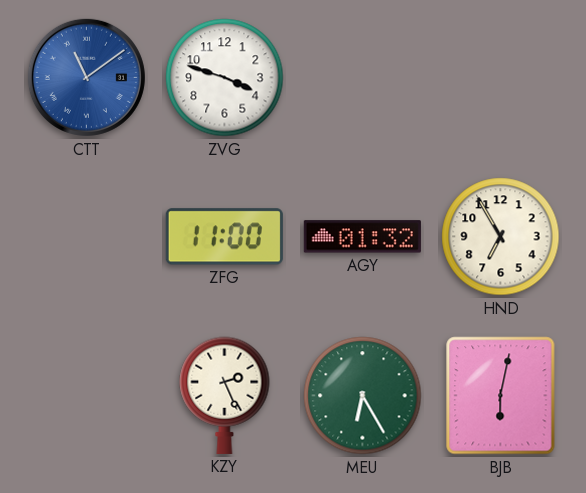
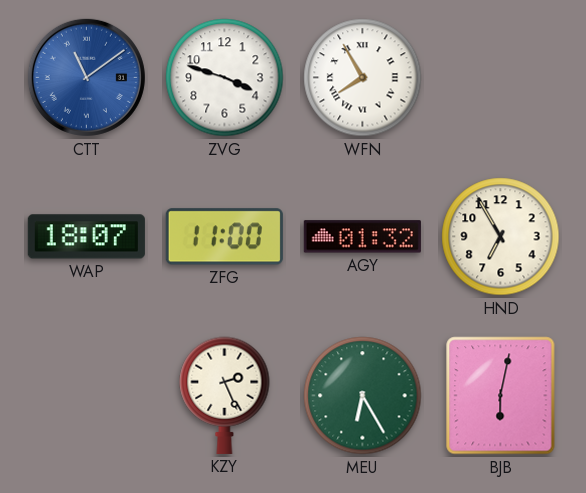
WFN: none -> 7:55
WAP: none -> 18:07
